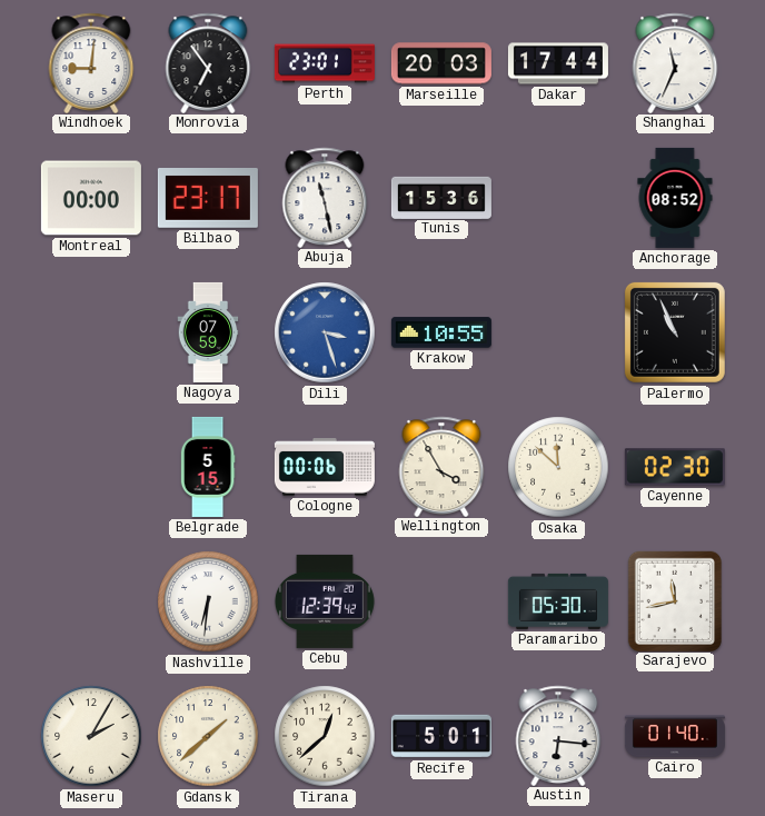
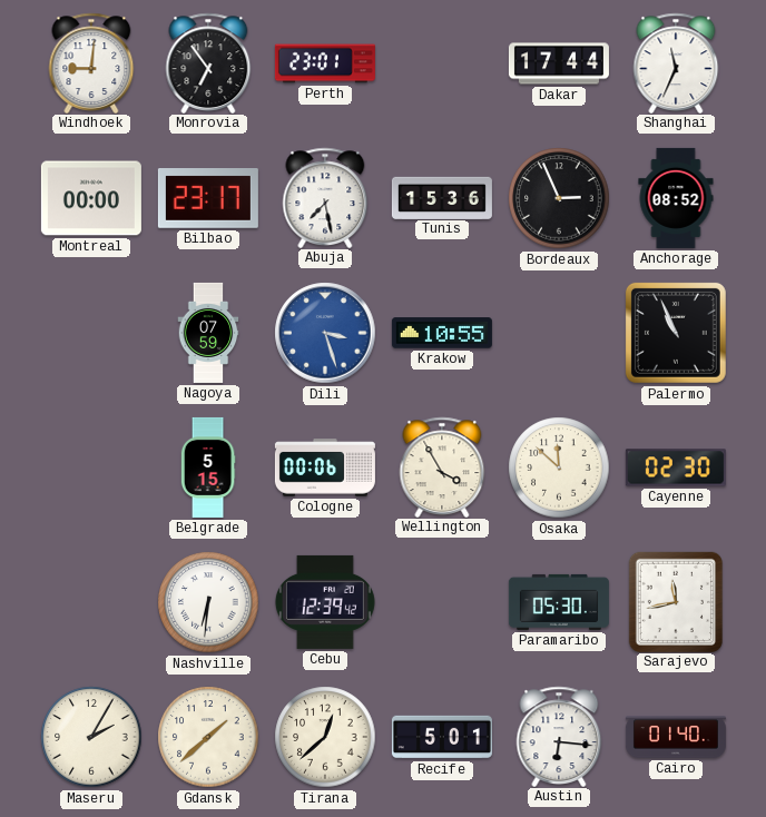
Marseille: 20:03 -> none
Abuja: 11:28 -> 7:28
Bordeaux: none -> 2:56
